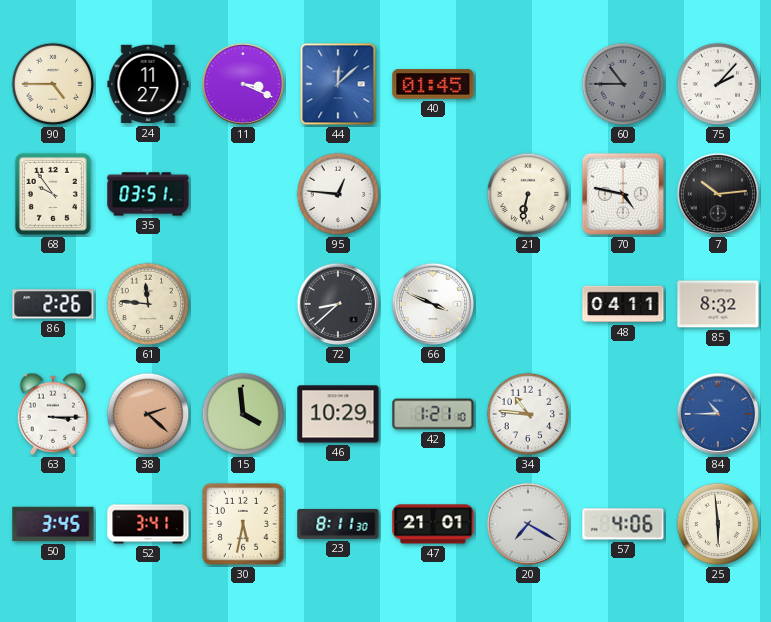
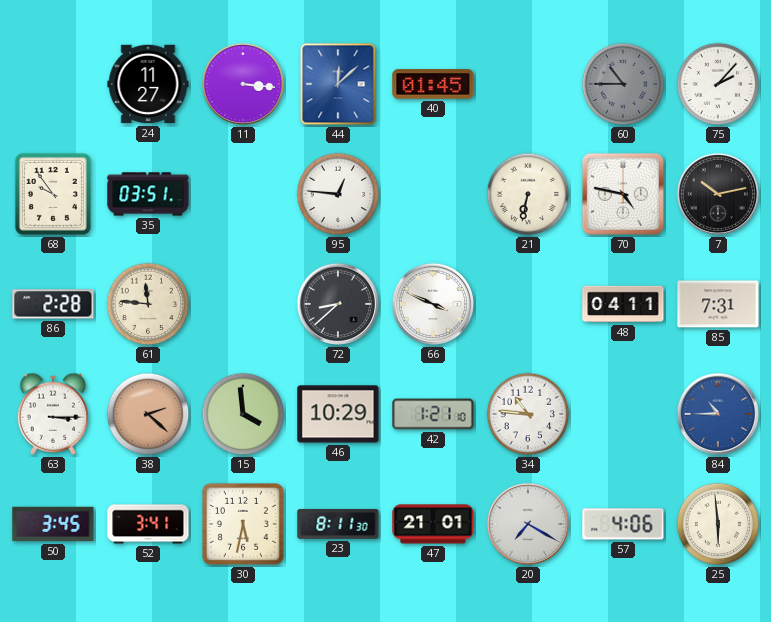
90: 4:45 -> none
11: 3:19 -> 3:16
7: 10:14 -> 10:13
86: 2:26 -> 2:28
85: 8:32 -> 7:31
